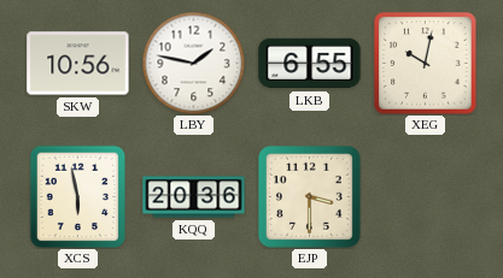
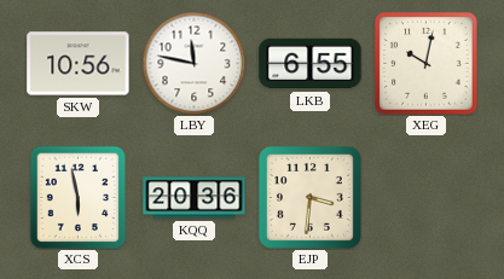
LBY: 1:47 -> 11:47
EJP: 3:30 -> 3:31
